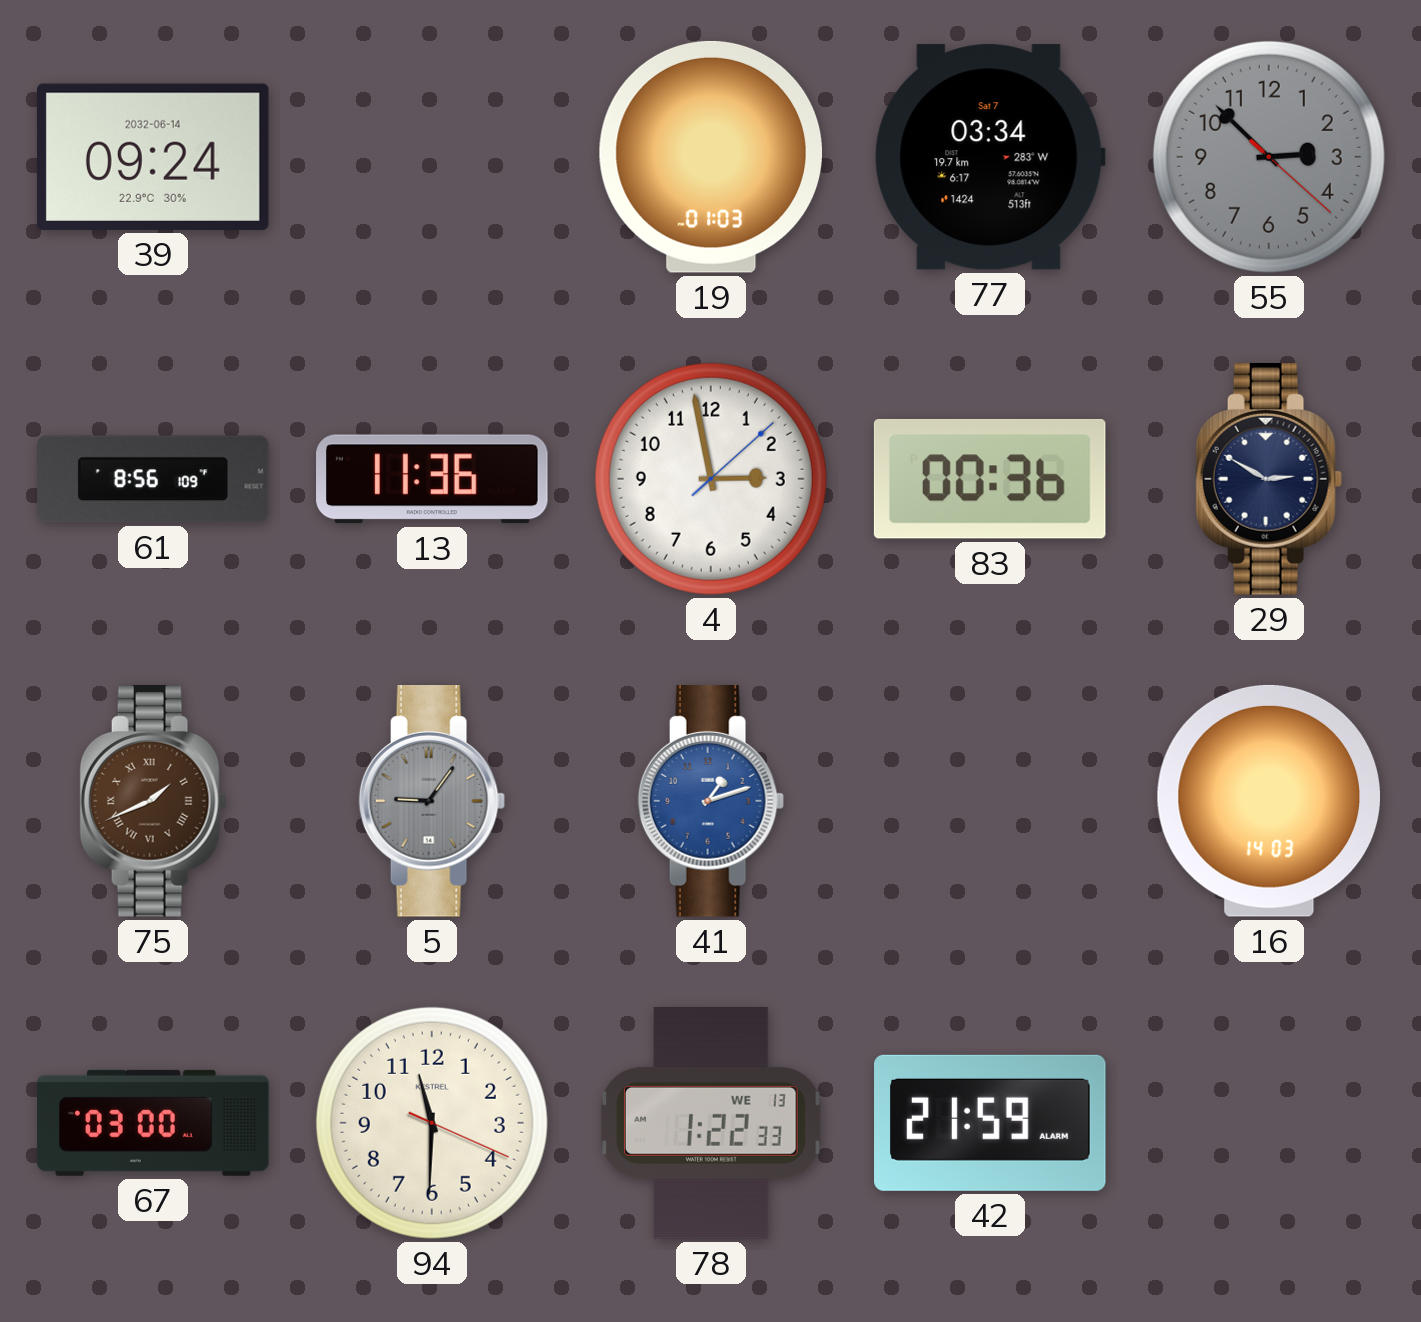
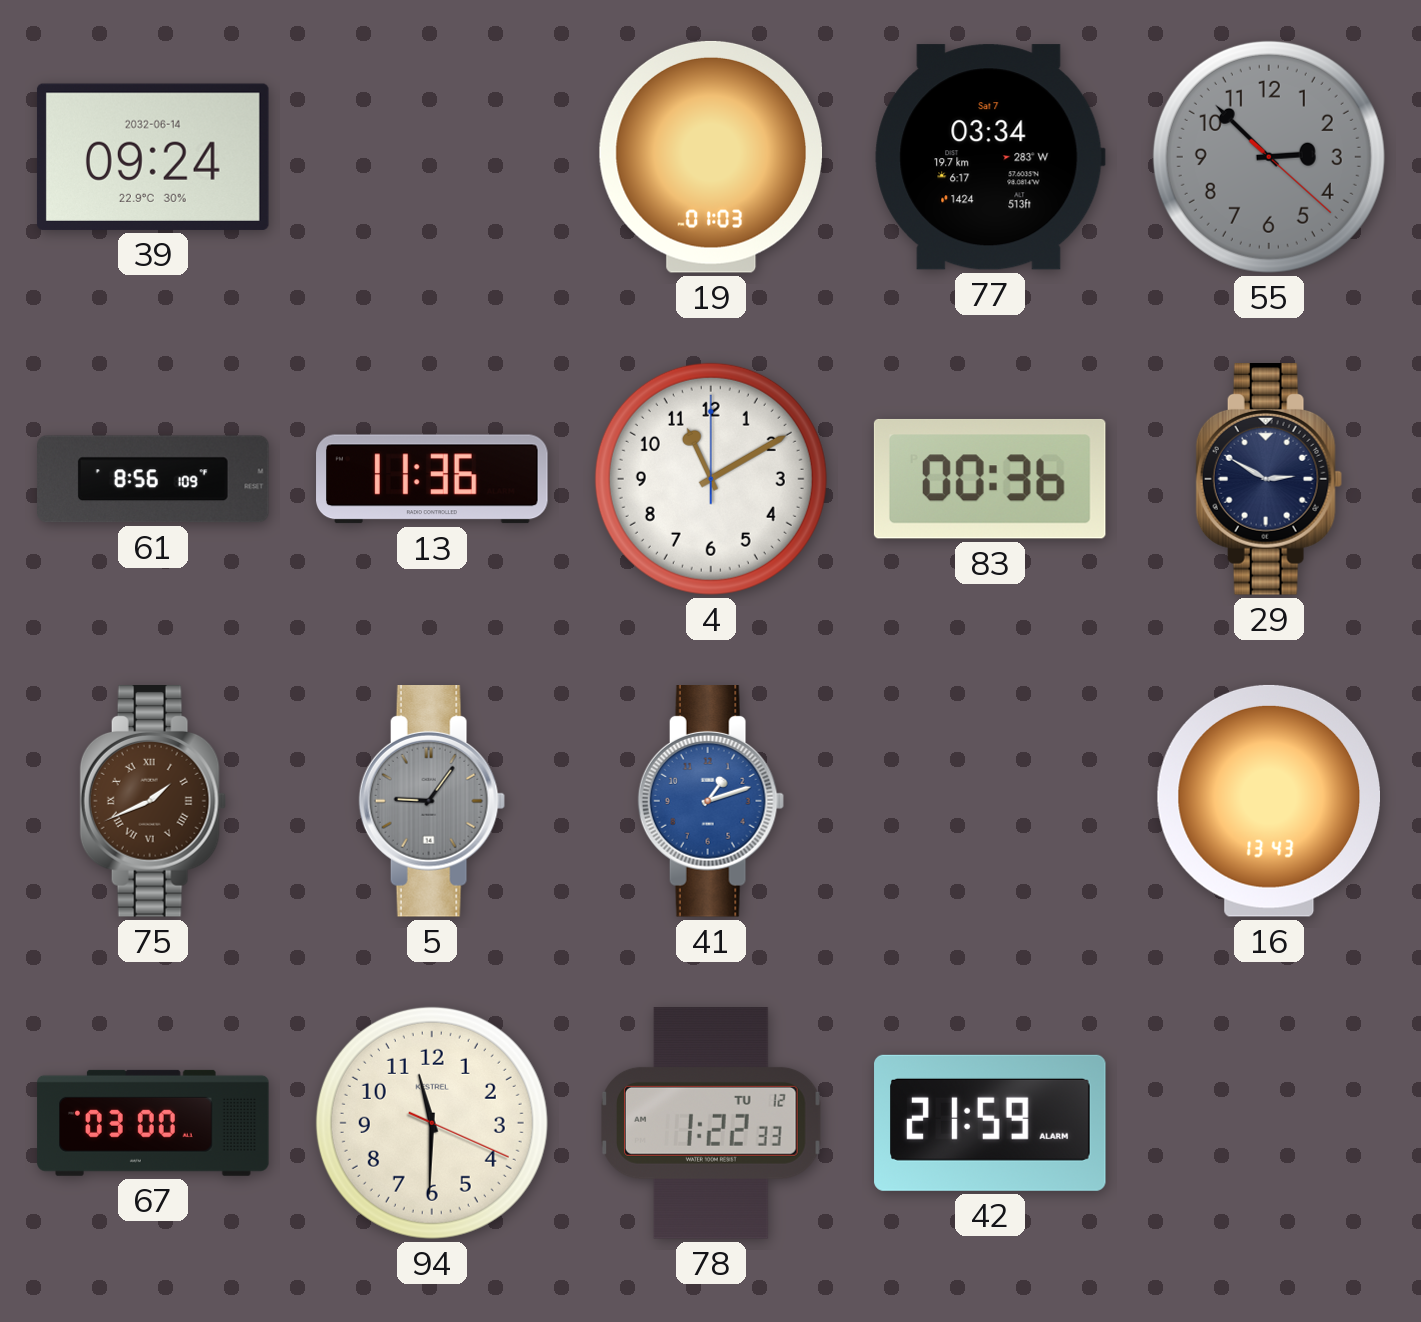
4: 2:58 -> 11:10
16: 14:03 -> 13:43
78 date: WE 13 -> TU 12
